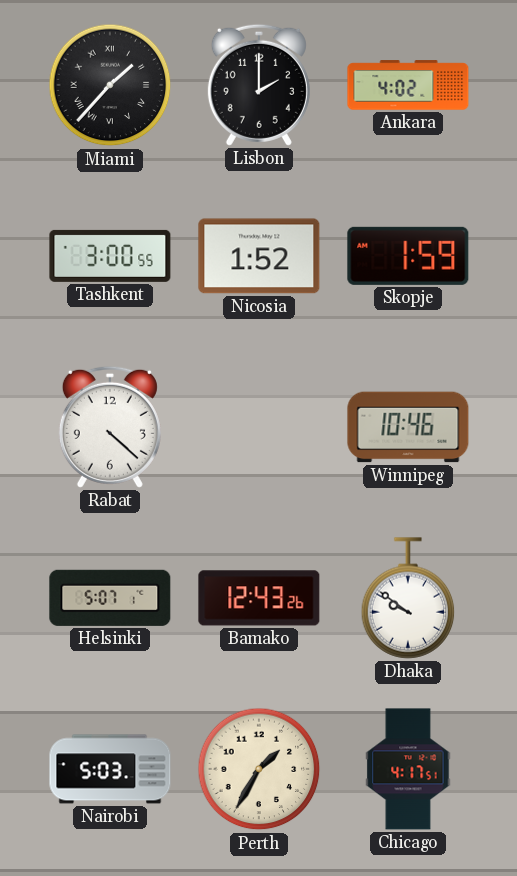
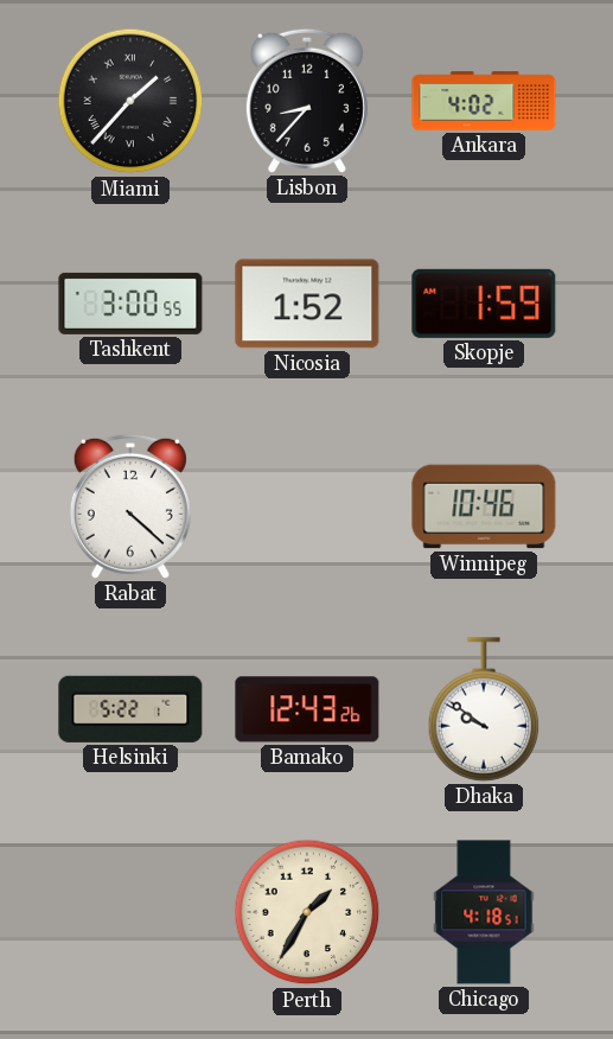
Lisbon: 2:00 -> 8:37
Helsinki: 5:07 -> 5:22
Nairobi: 5:03 -> none
Chicago: 4:17 -> 4:18
